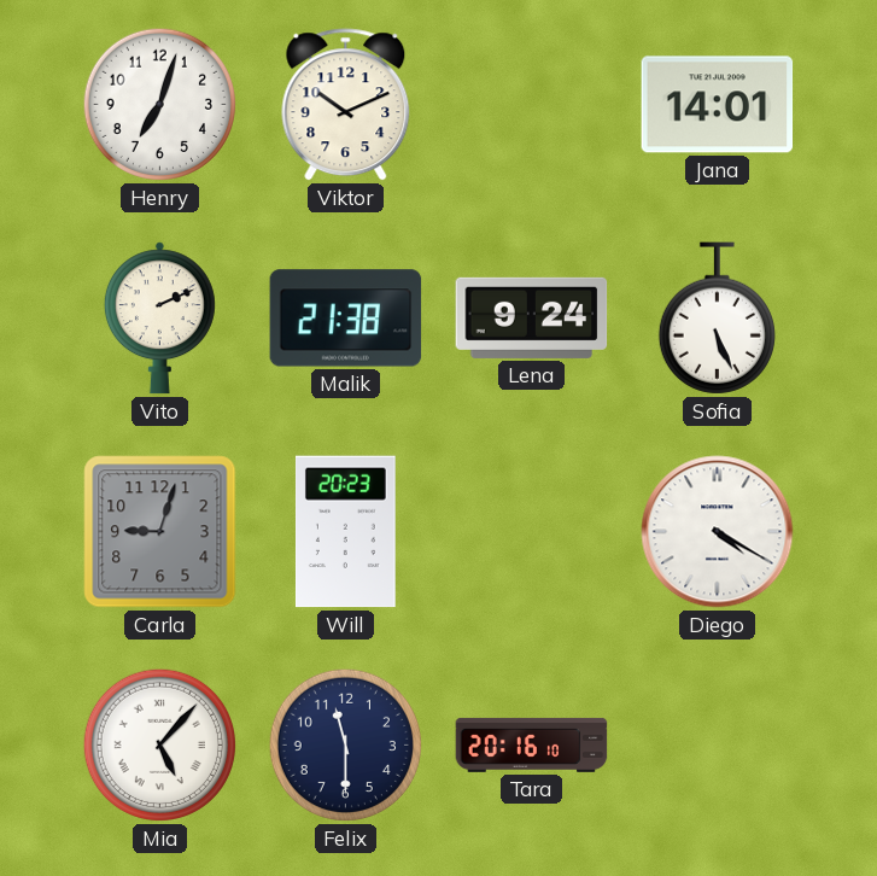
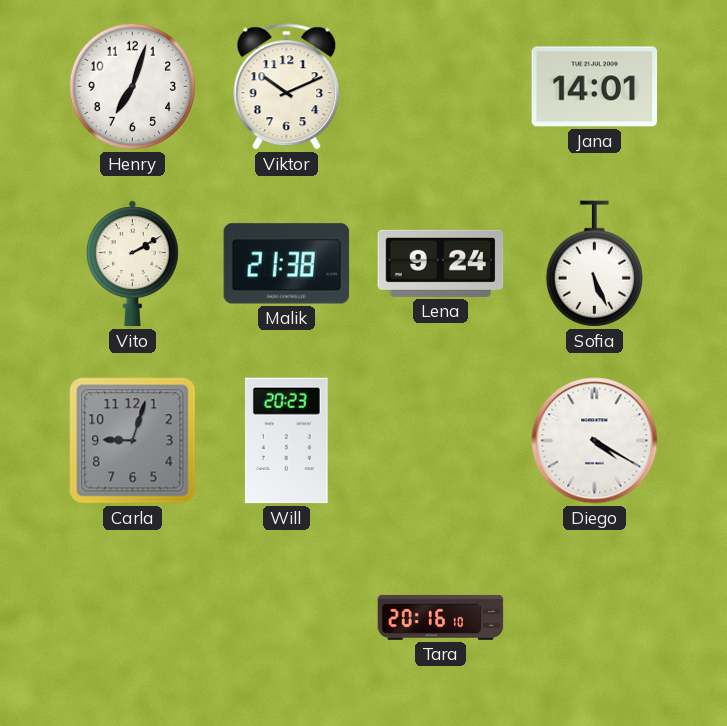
Vito: 2:11 -> 2:10
Mia: 5:07 -> none
Felix: 11:30 -> none
